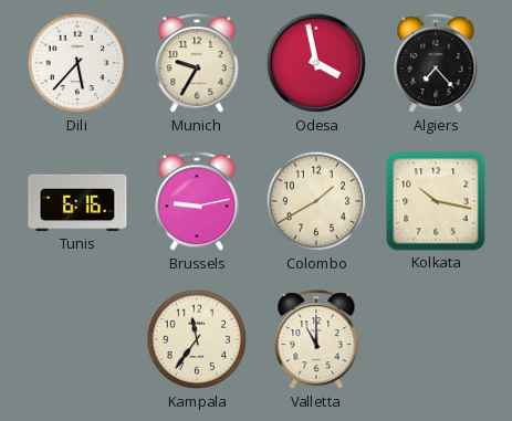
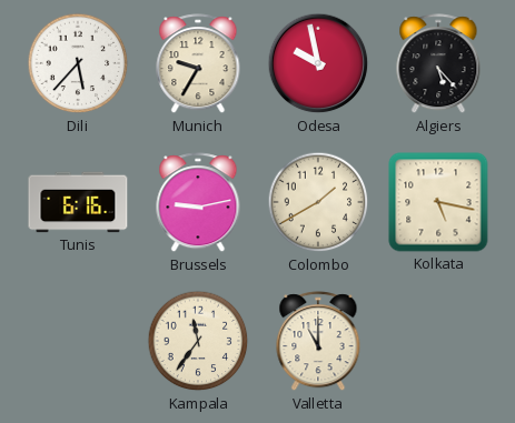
Odesa: 3:58 -> 9:58
Algiers: 7:23 -> 5:23
Kolkata: 10:17 -> 5:17
